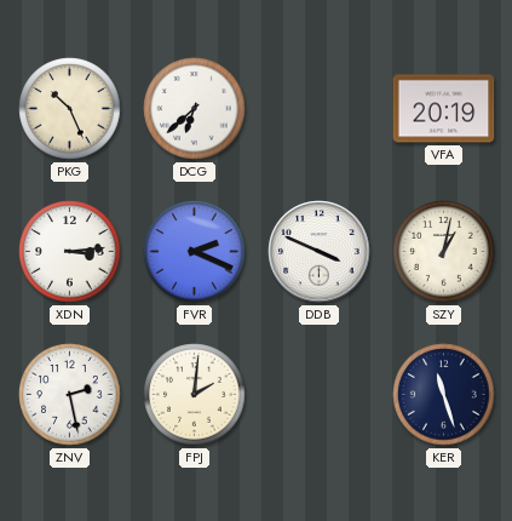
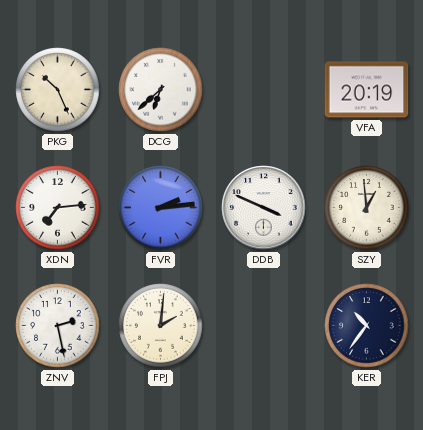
XDN: 3:14 -> 7:14
FVR: 2:19 -> 2:14
SZY: 1:02 -> 12:59
KER: 11:27 -> 10:36
